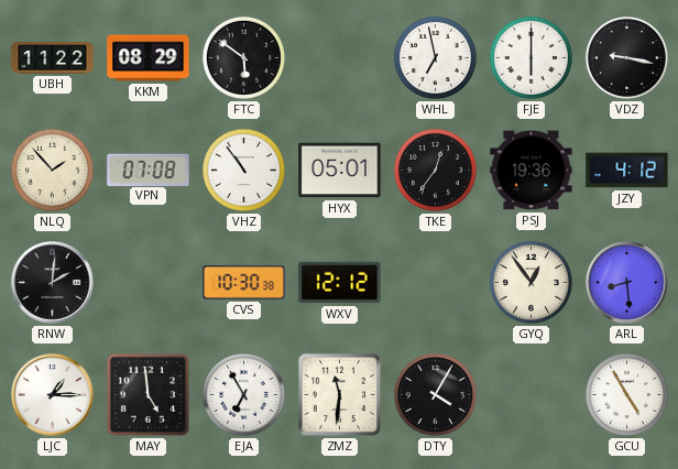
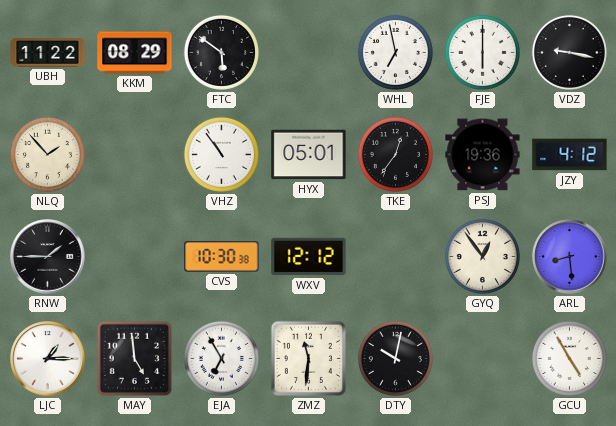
VPN: 07:08 -> none
RNW: 2:01 -> 1:45
DTY: 4:05 -> 10:02
